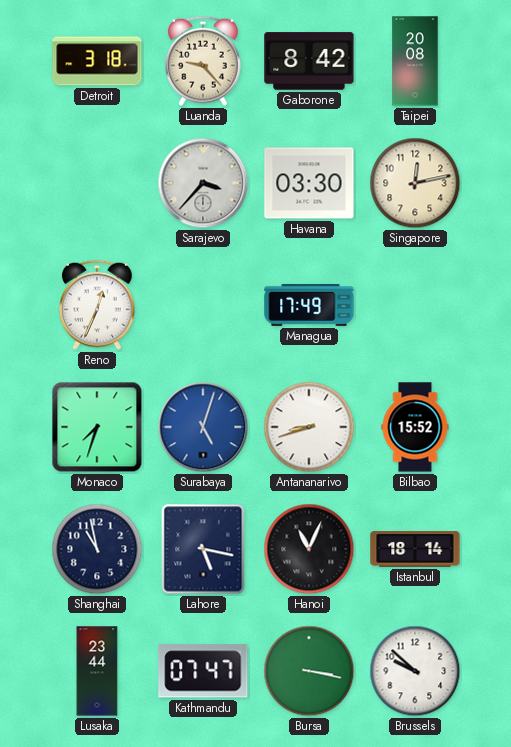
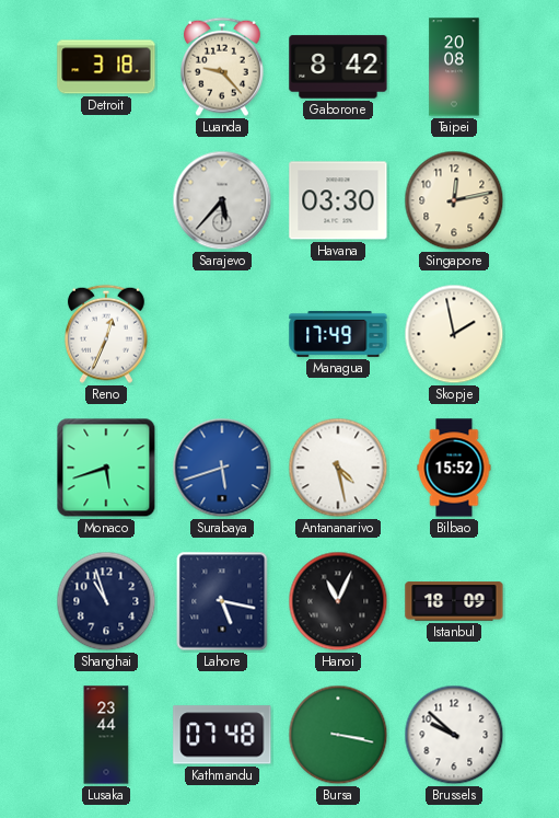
Sarajevo: 3:37 -> 5:37
Skopje: none -> 1:58
Monaco: 7:33 -> 5:42
Surabaya: 5:03 -> 5:42
Antananarivo: 8:42 -> 4:28
Shanghai: 10:58 -> 10:57
Istanbul: 18:14 -> 18:09
Kathmandu: 07:47 -> 07:48
